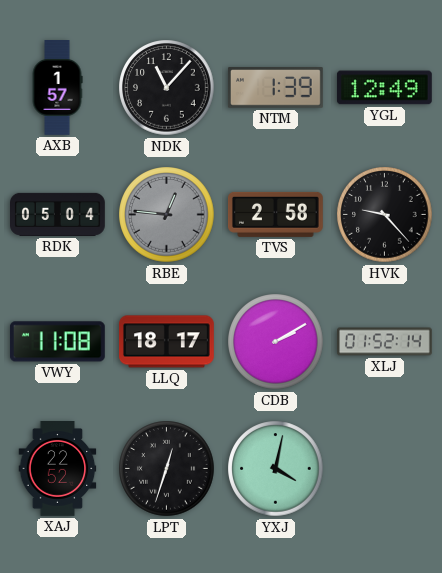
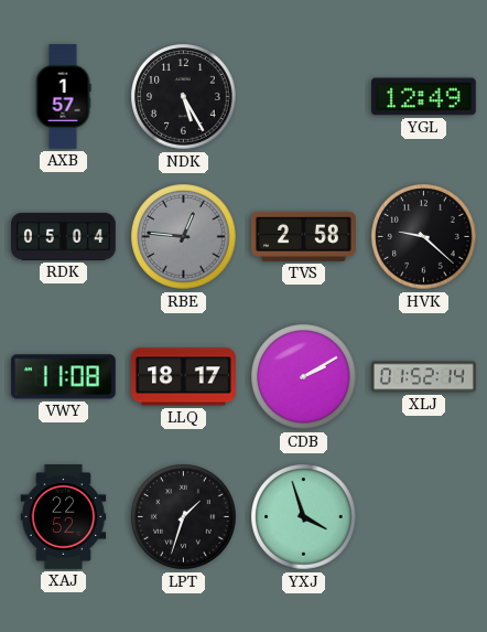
NDK: 11:07 -> 5:25
NTM: 1:39 -> none
HVK: 9:23 -> 9:22
LPT: 12:33 -> 1:33
YXJ: 4:02 -> 3:57
